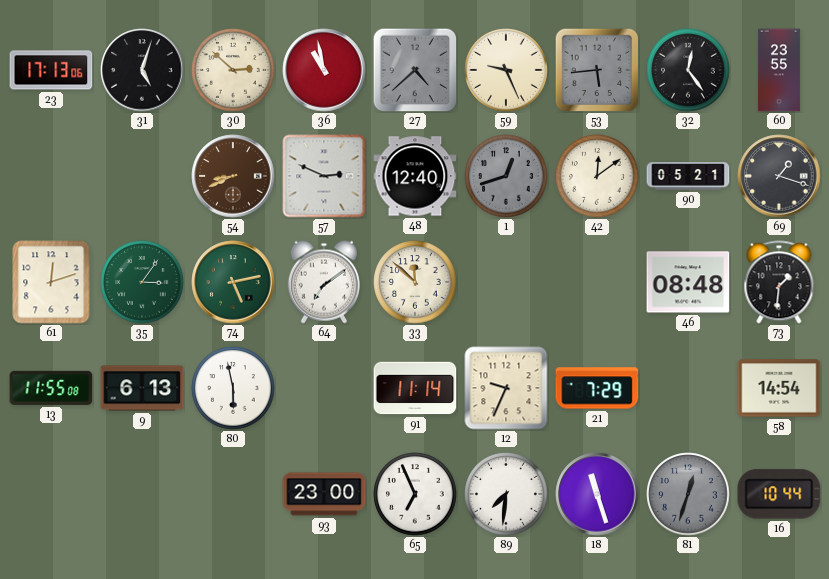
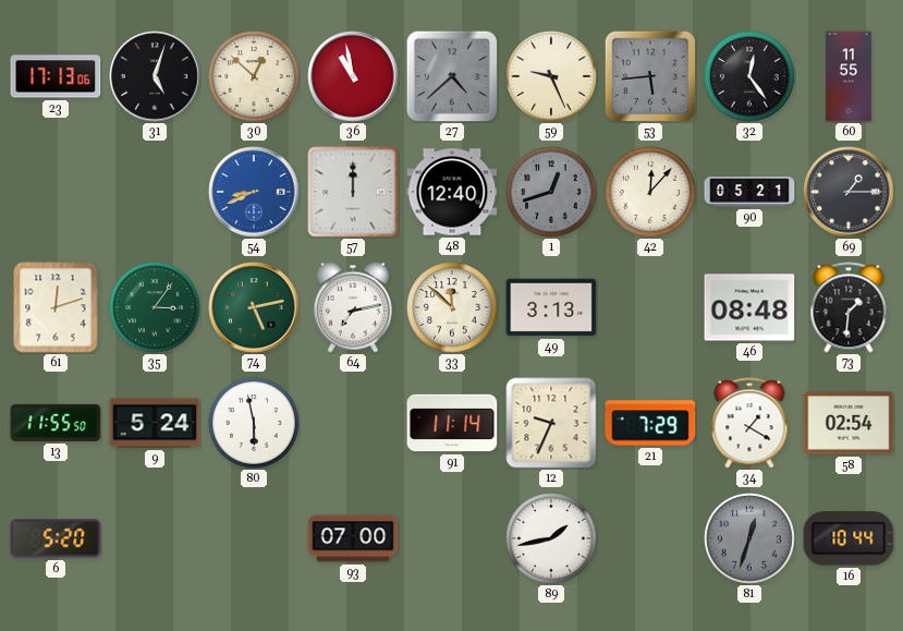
30: 2:52 -> 12:52
60: 23:55 -> 11:55
54 dial: brown -> blue
57: 2:49 -> 12:00
42: 12:09 -> 12:07
69: 1:18 -> 1:15
64: 7:09 -> 7:13
49: none -> 3:13
13: 11:55:08 -> 11:55:50
9: 6:13 -> 5:24
34: none -> 1:20
58: 14:54 -> 02:54
6: none -> 5:20
93: 23:00 -> 07:00
65: 6:56 -> none
89: 7:31 -> 1:43
18: 11:27 -> none
